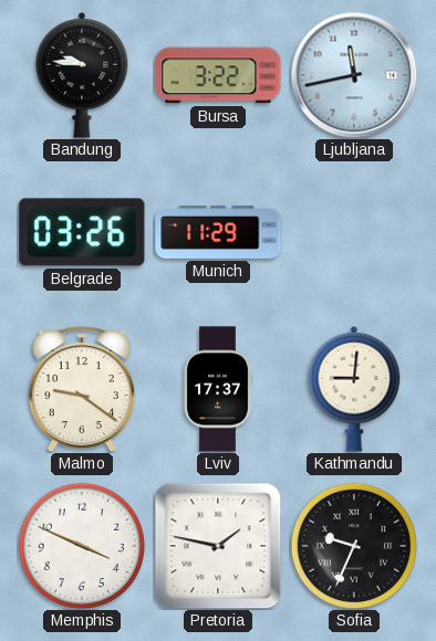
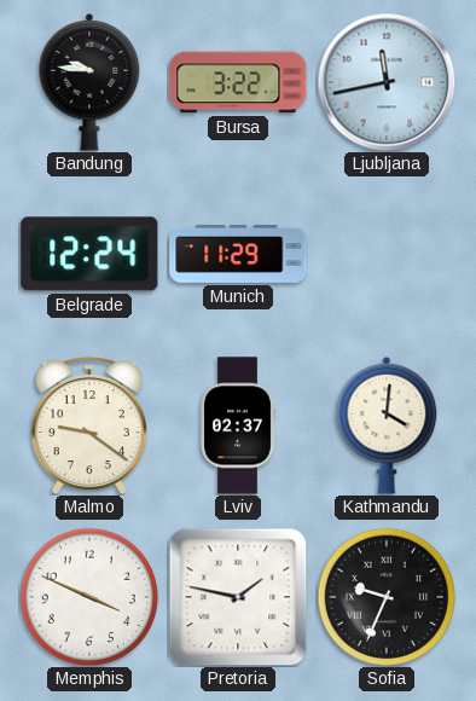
Belgrade: 03:26 -> 12:24
Lviv: 17:37 -> 02:37
Kathmandu: 9:01 -> 4:01
